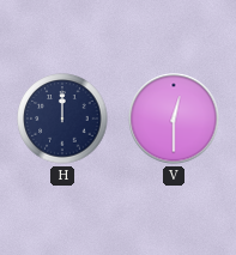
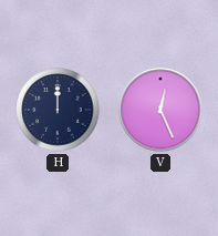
V: 12:30 -> 12:26
